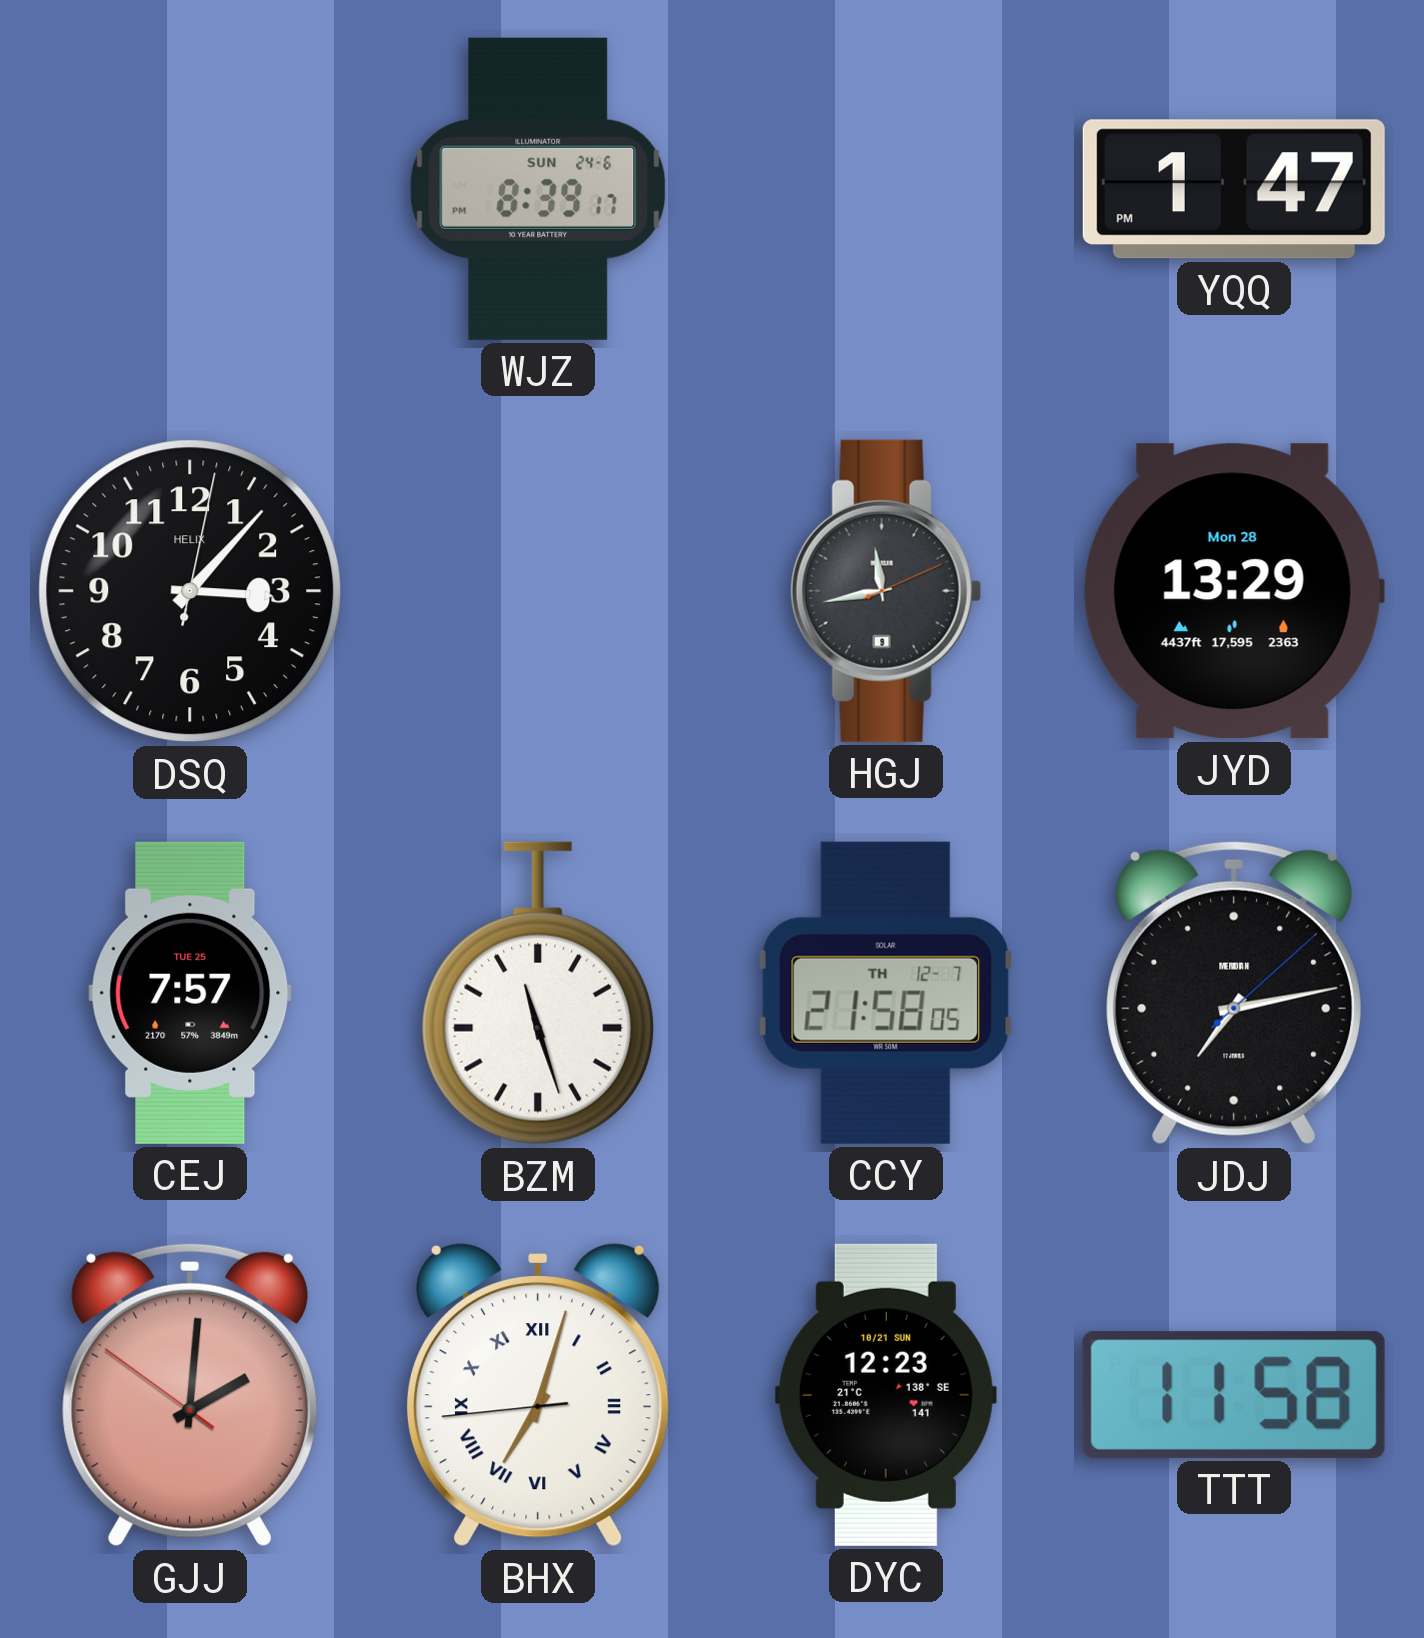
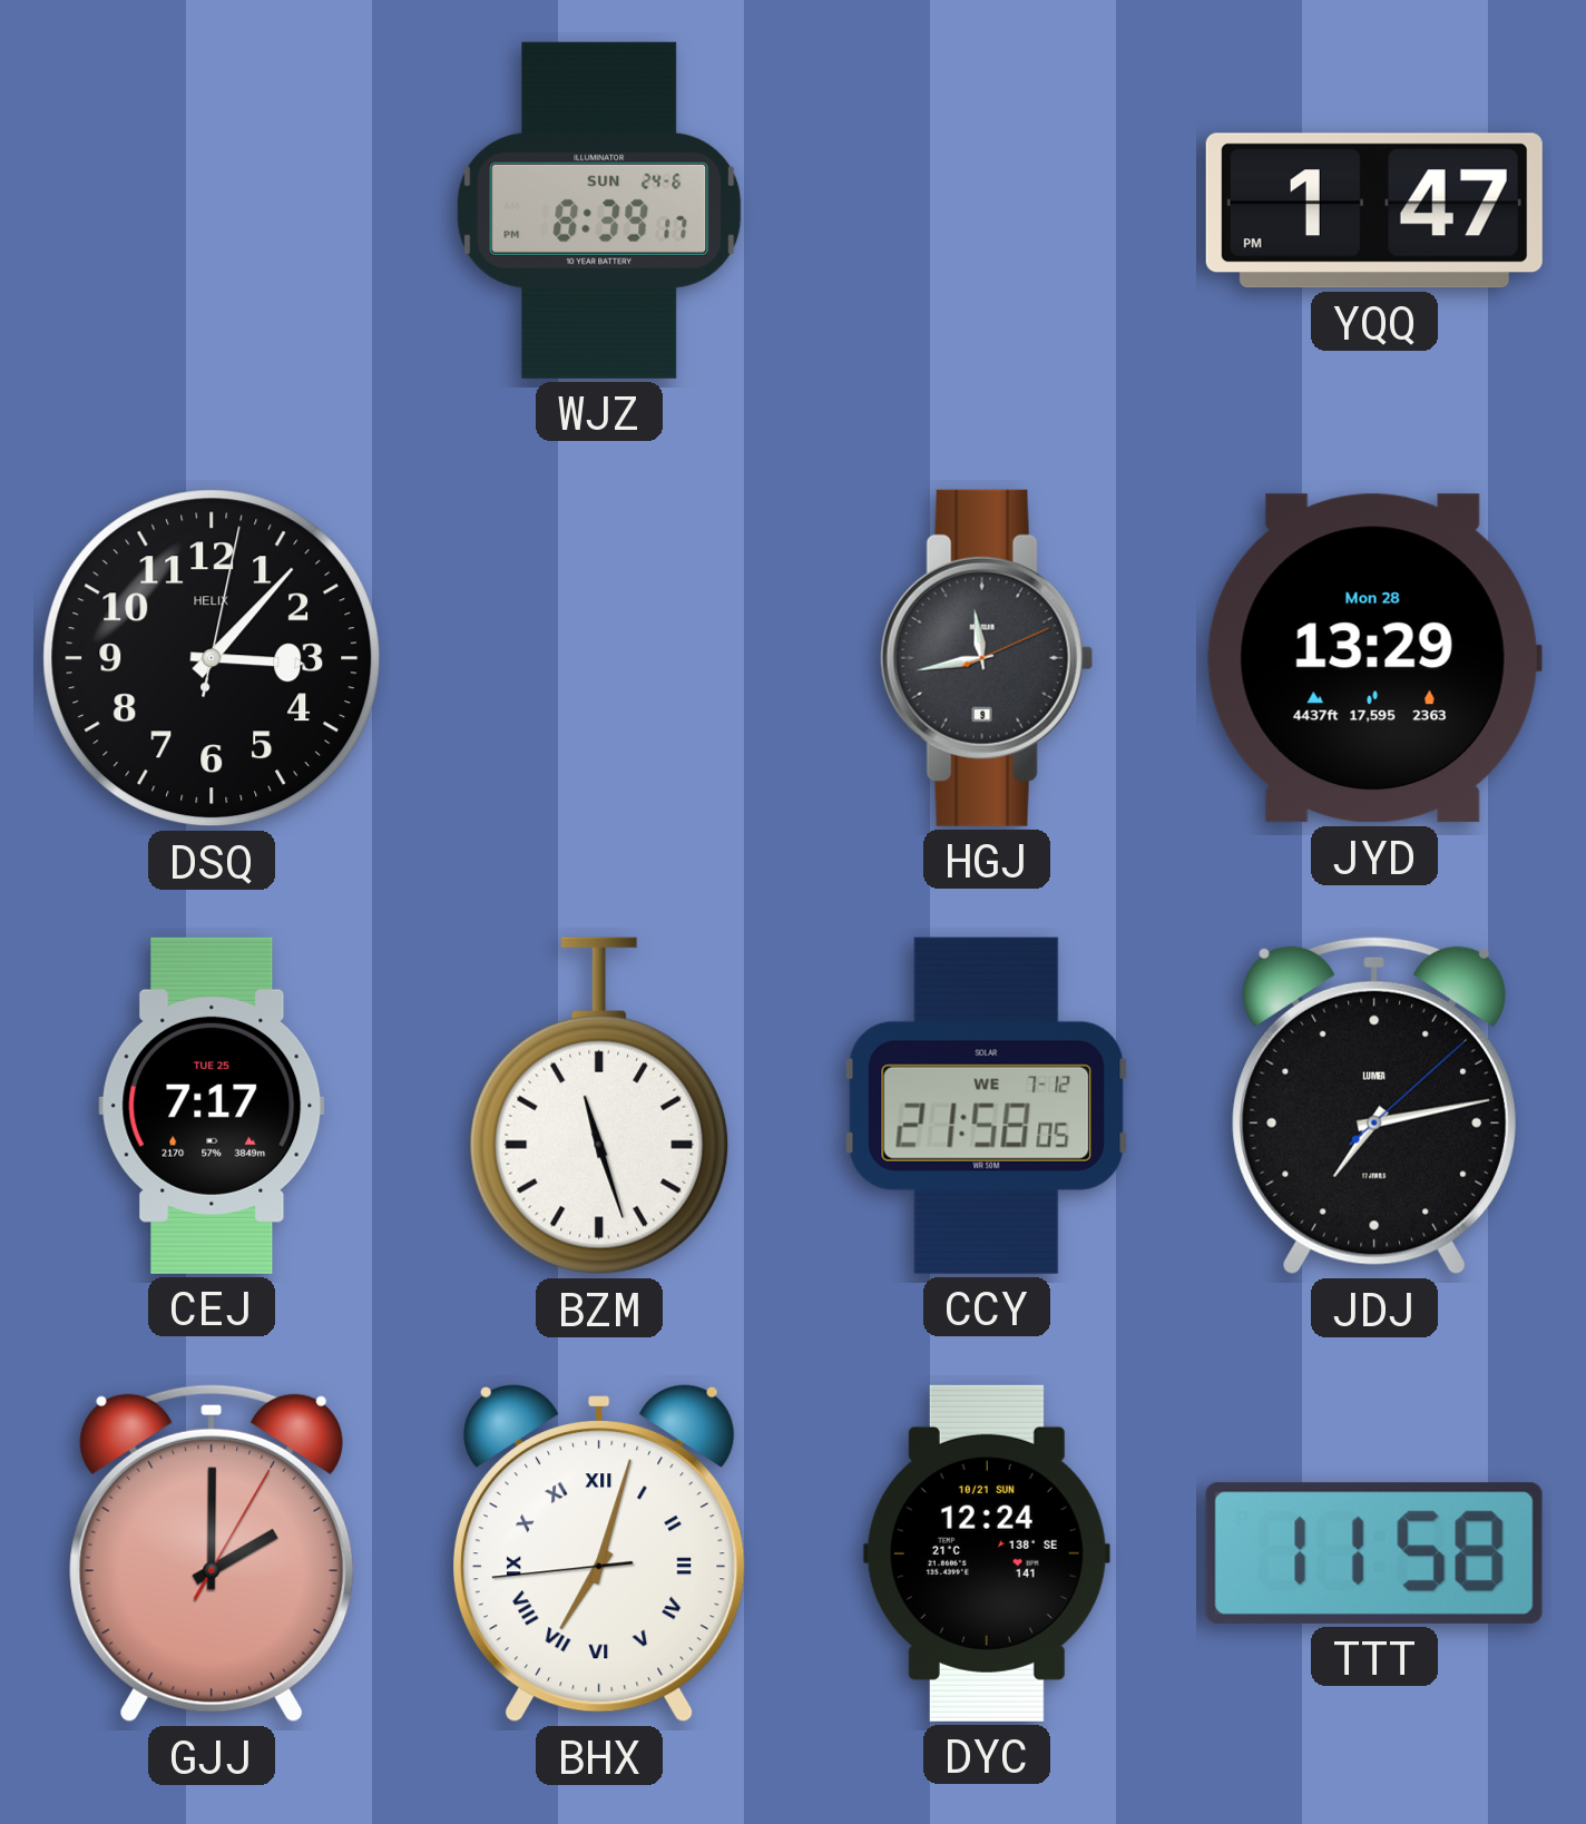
CEJ: 7:57 -> 7:17
CCY date: TH 12-7 -> WE 7-12
JDJ brand: MERIDIAN -> LUMEA
GJJ: 2:00:51 -> 2:00:05
DYC: 12:23 -> 12:24
